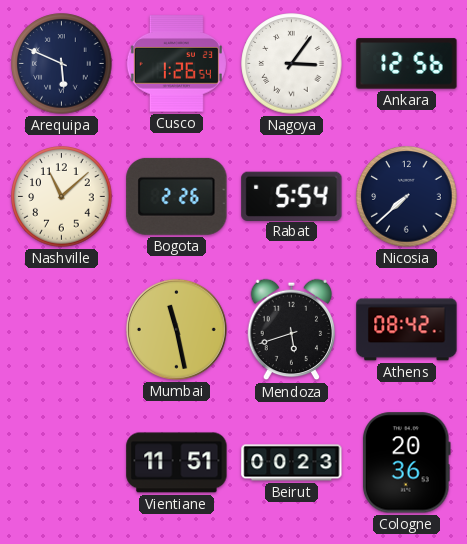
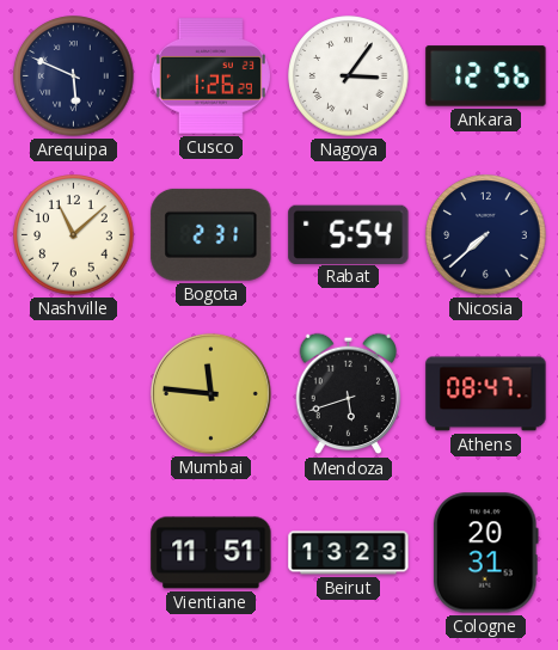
Cusco: 1:26:54 -> 1:26:29
Bogota: 2:26 -> 2:31
Mumbai: 11:28 -> 11:46
Athens: 08:42 -> 08:47
Beirut: 00:23 -> 13:23
Cologne: 20:36 -> 20:31
